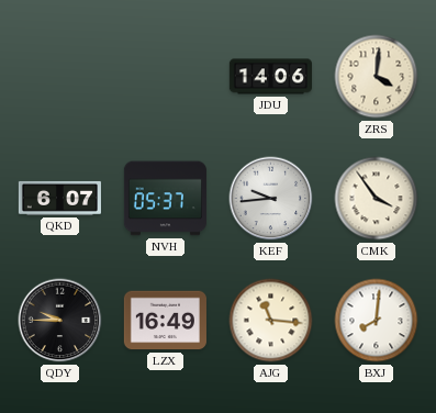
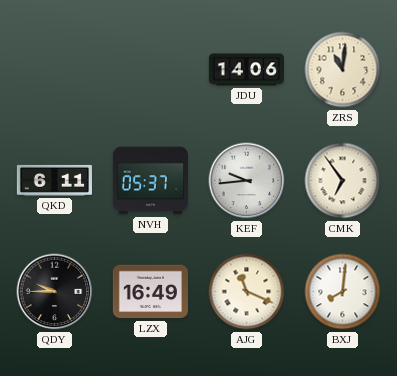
ZRS: 4:01 -> 11:01
QKD: 6:07 -> 6:11
CMK: 3:54 -> 6:54
AJG: 11:16 -> 11:19
